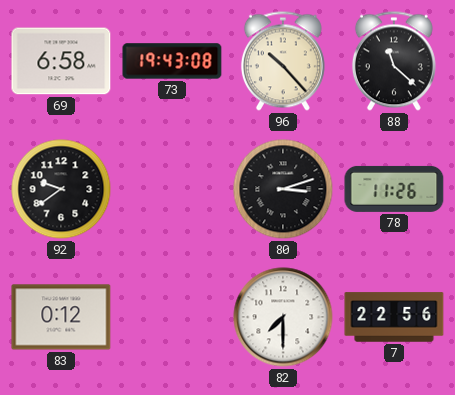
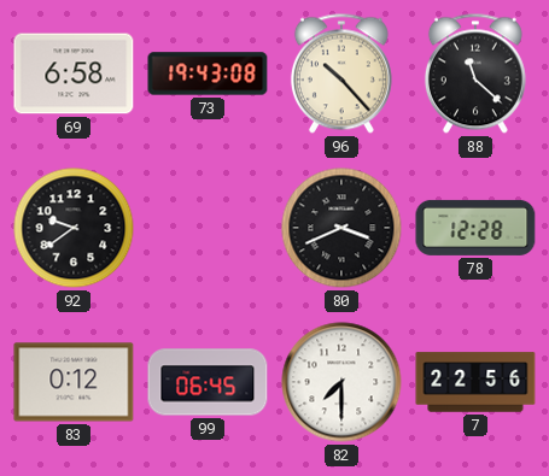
80: 3:12 -> 3:41
78: 11:26 -> 12:28
99: none -> 06:45
